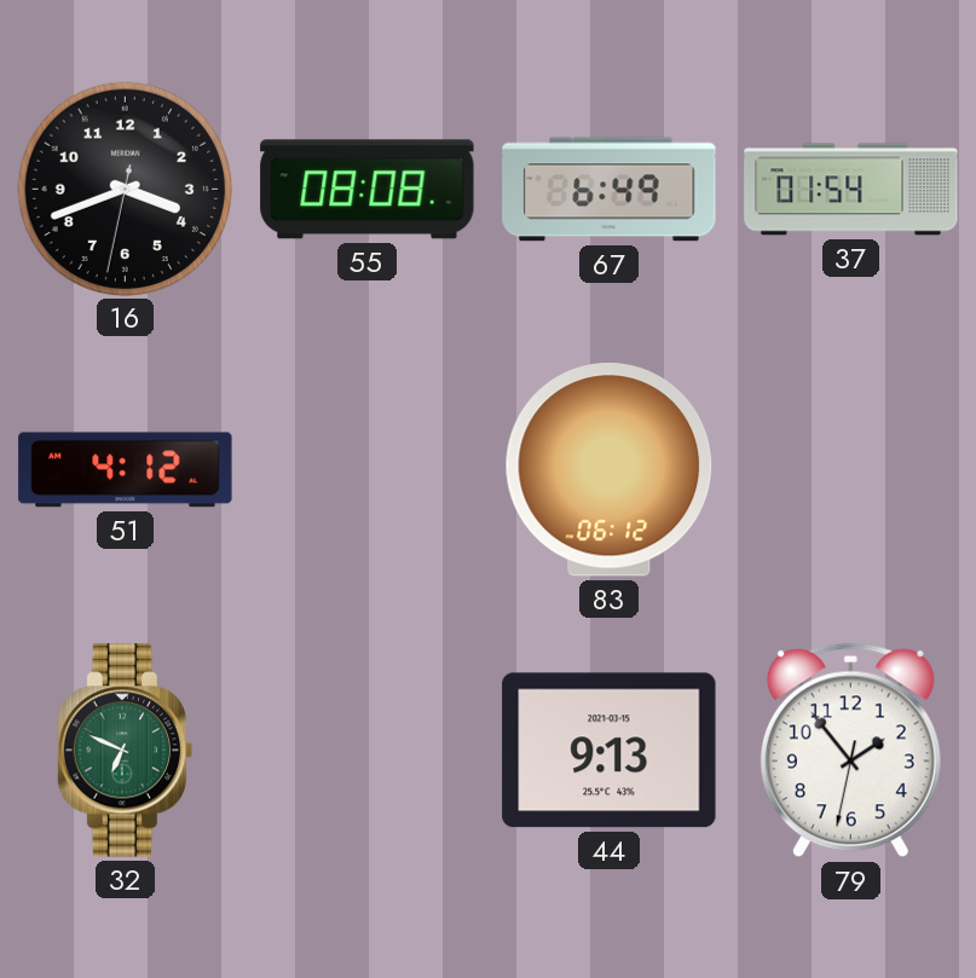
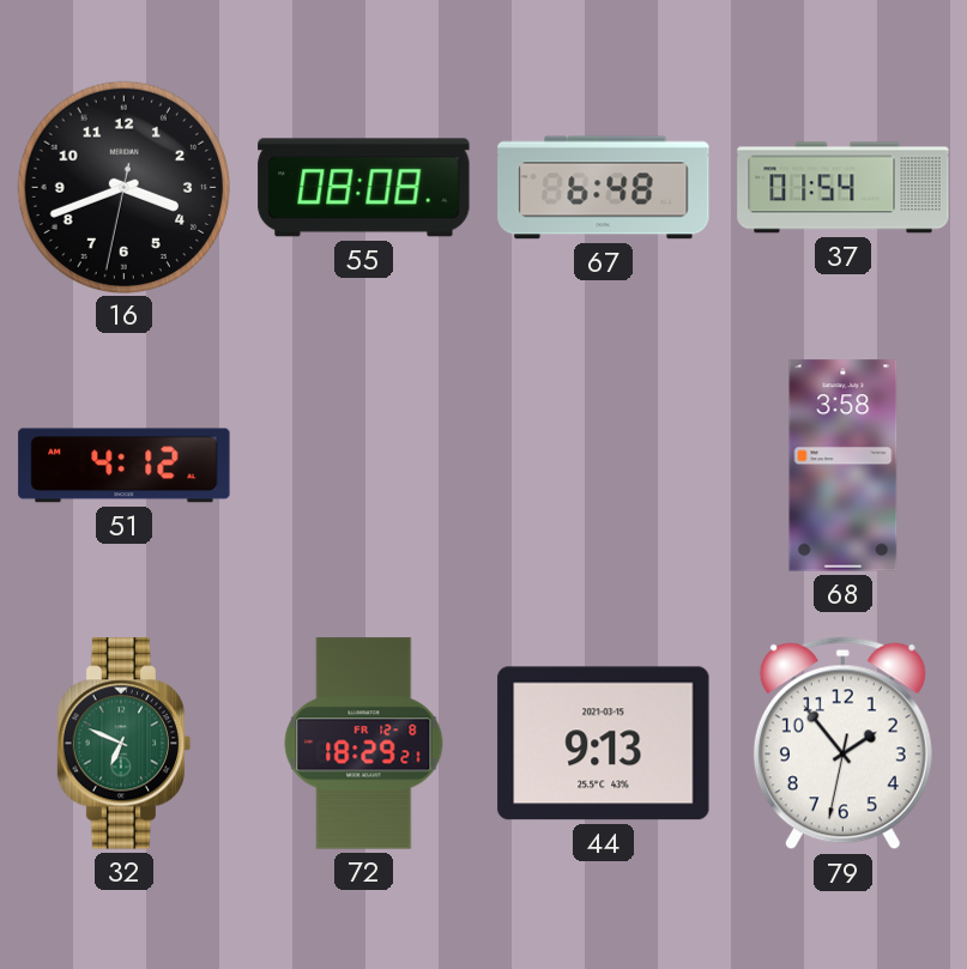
67: 6:49 -> 6:48
83: 06:12 -> none
68: none -> 3:58
72: none -> 18:29
